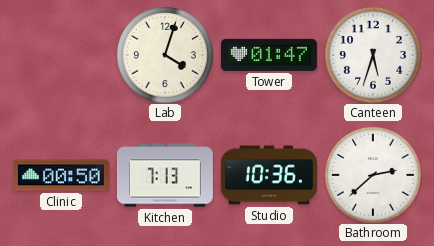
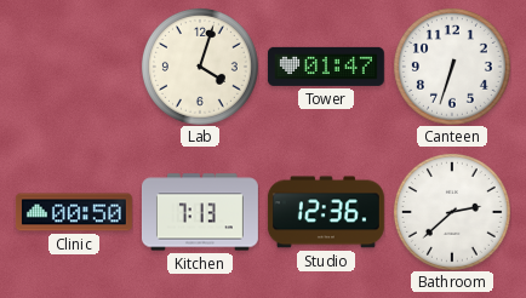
Canteen: 5:33 -> 6:33
Studio: 10:36 -> 12:36
